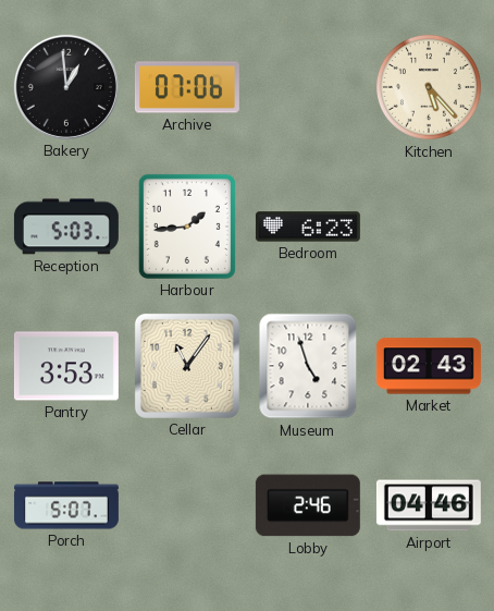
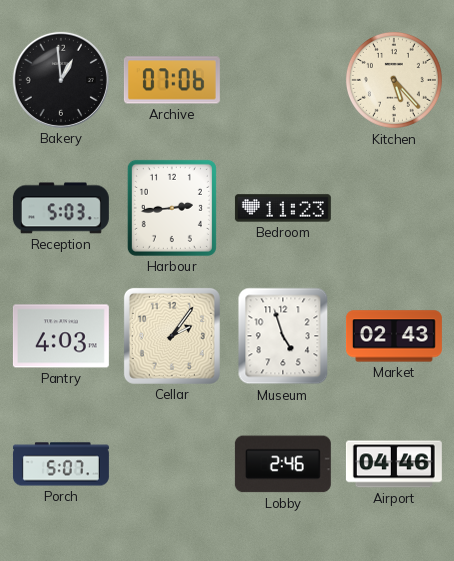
Harbour: 1:44 -> 2:44
Bedroom: 6:23 -> 11:23
Pantry: 3:53 -> 4:03
Cellar: 11:06 -> 2:06
